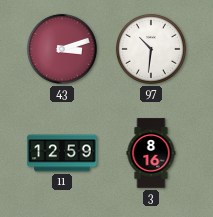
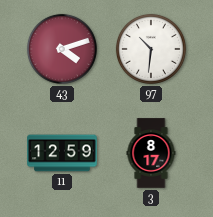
43: 3:12 -> 4:12
3: 8:16 -> 8:17
